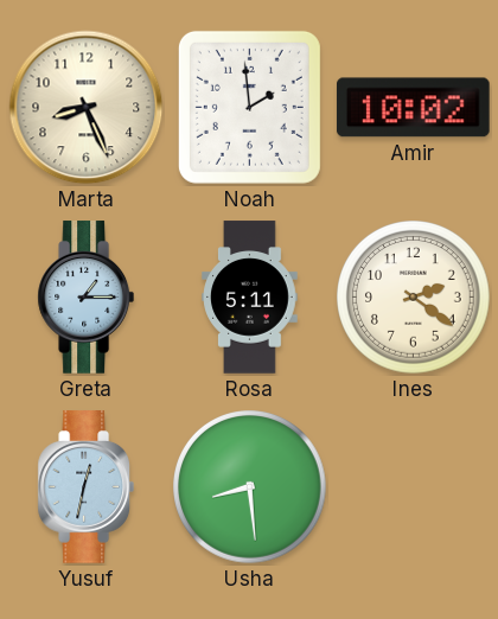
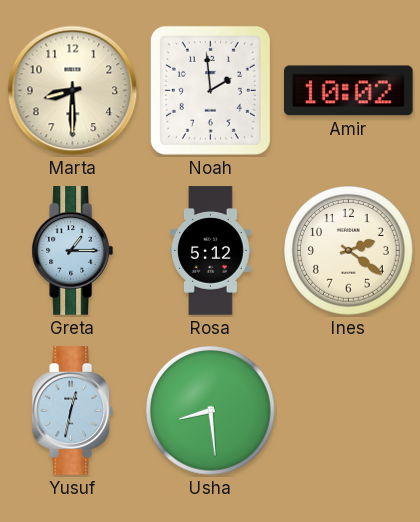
Marta: 8:26 -> 8:30
Rosa: 5:11 -> 5:12
